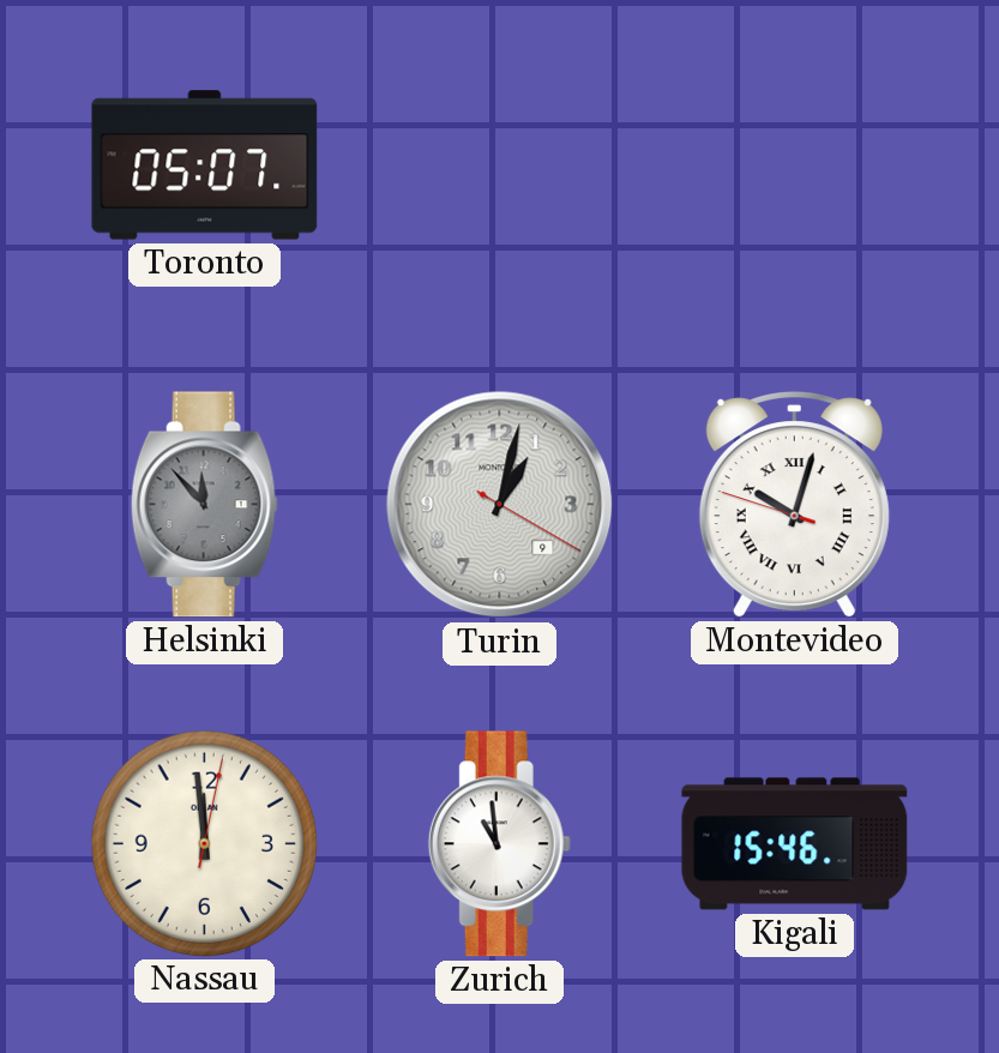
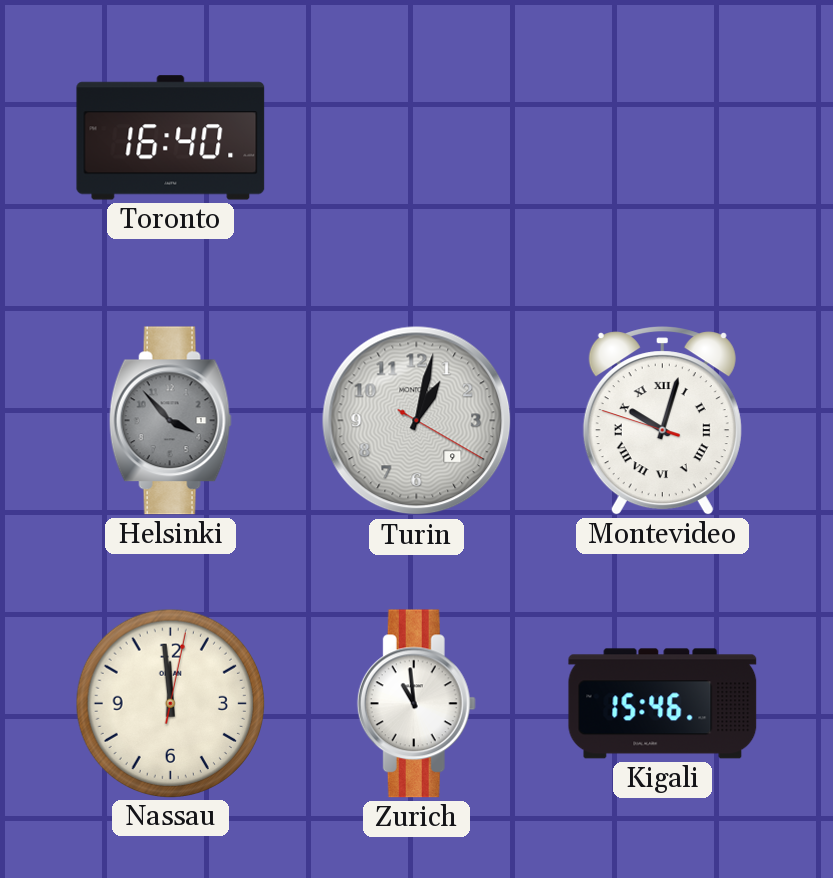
Toronto: 05:07 -> 16:40
Helsinki: 11:53 -> 3:53
